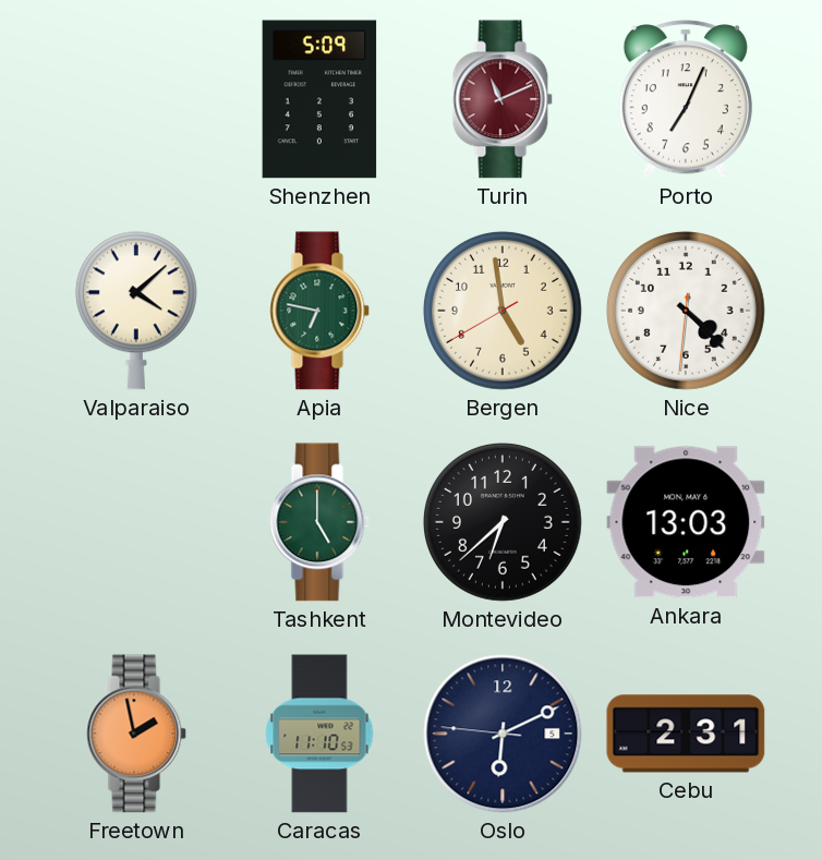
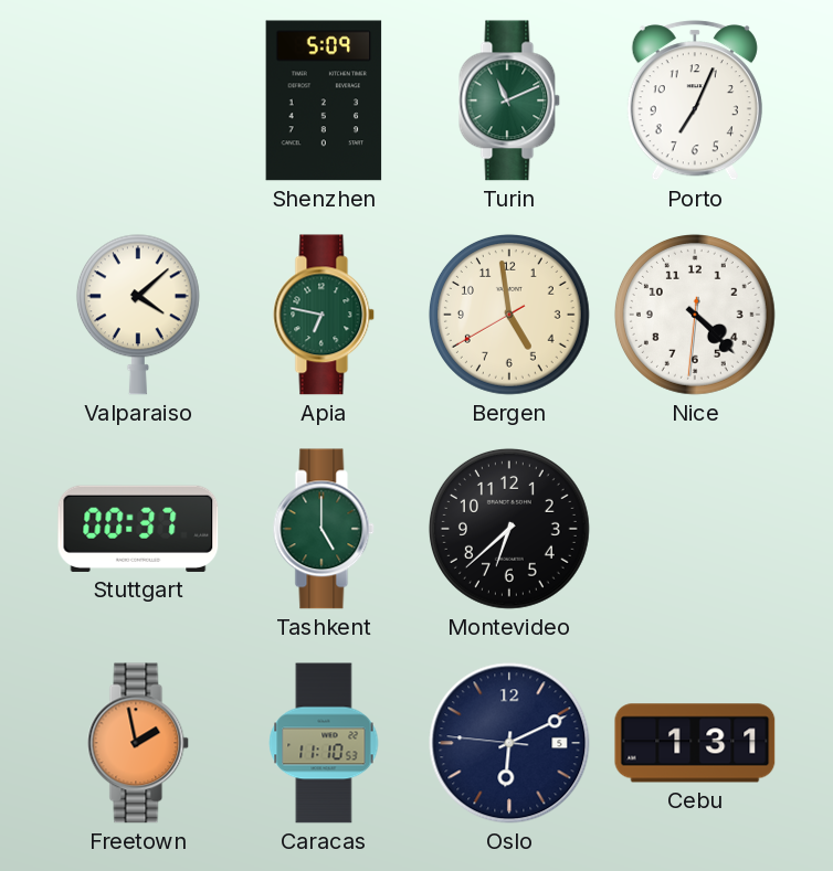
Turin dial: burgundy -> green
Stuttgart: none -> 00:37
Ankara: 13:03 -> none
Cebu: 2:31 -> 1:31
